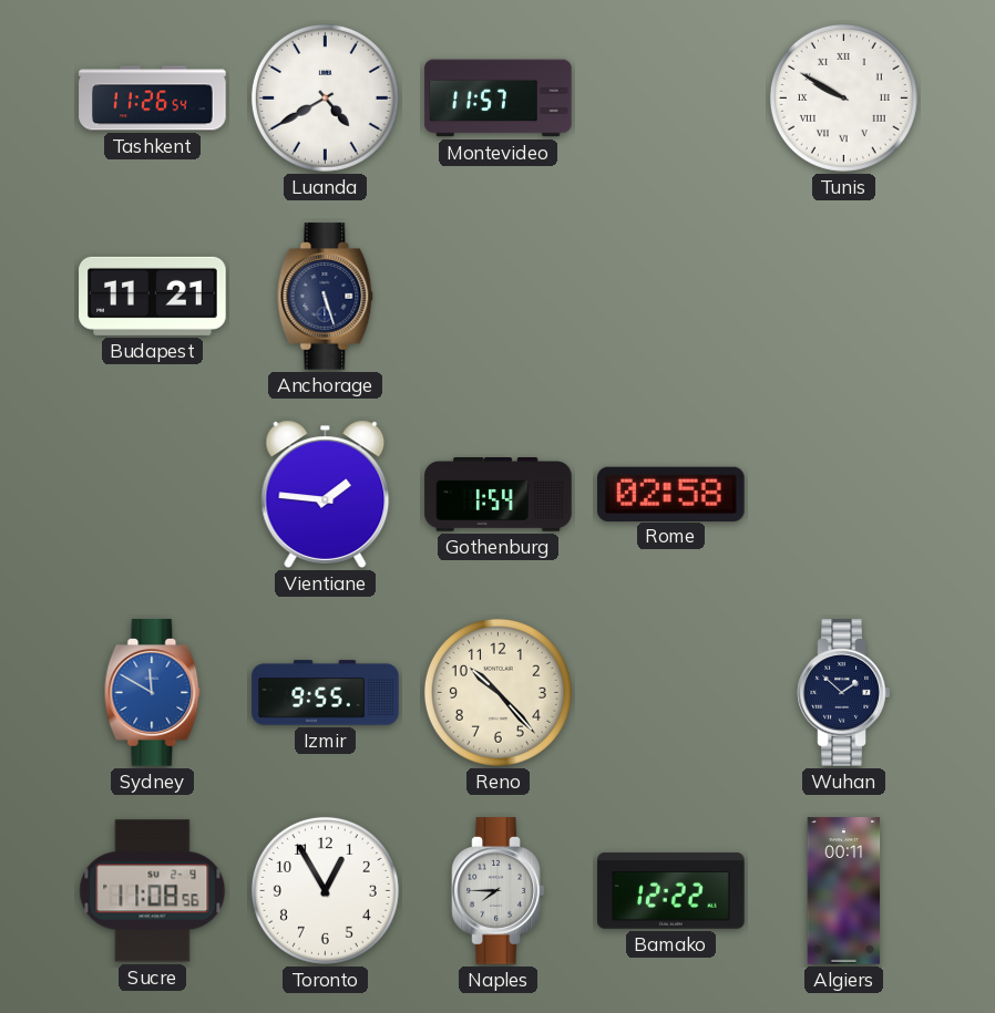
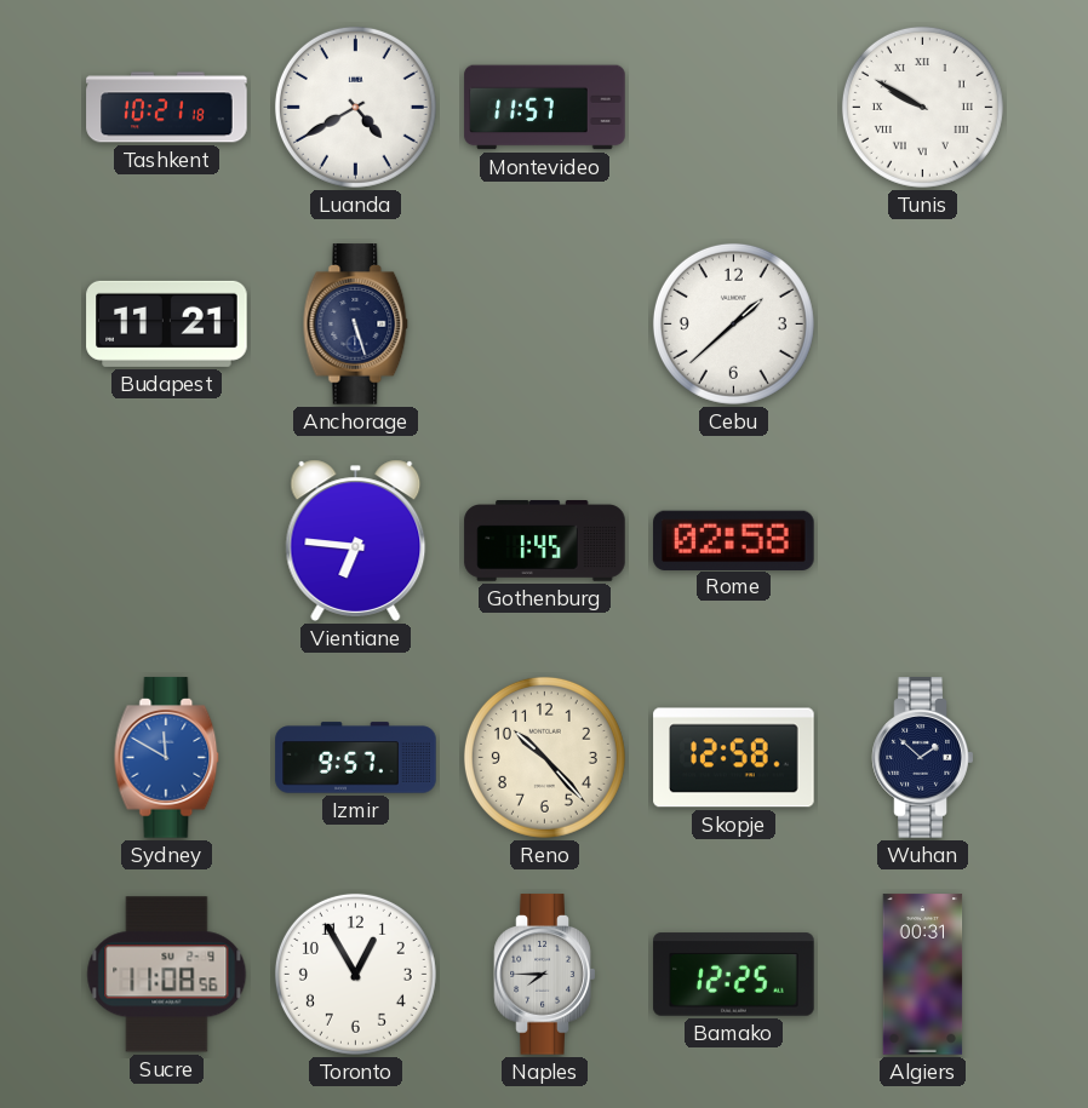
Tashkent: 11:26 -> 10:21
Cebu: none -> 1:38
Vientiane: 1:46 -> 6:46
Gothenburg: 1:54 -> 1:45
Izmir: 9:55 -> 9:57
Skopje: none -> 12:58
Bamako: 12:22 -> 12:25
Algiers: 00:11 -> 00:31
